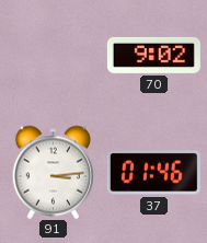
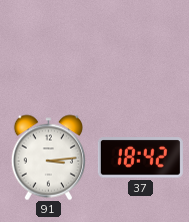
70: 9:02 -> none
37: 01:46 -> 18:42
